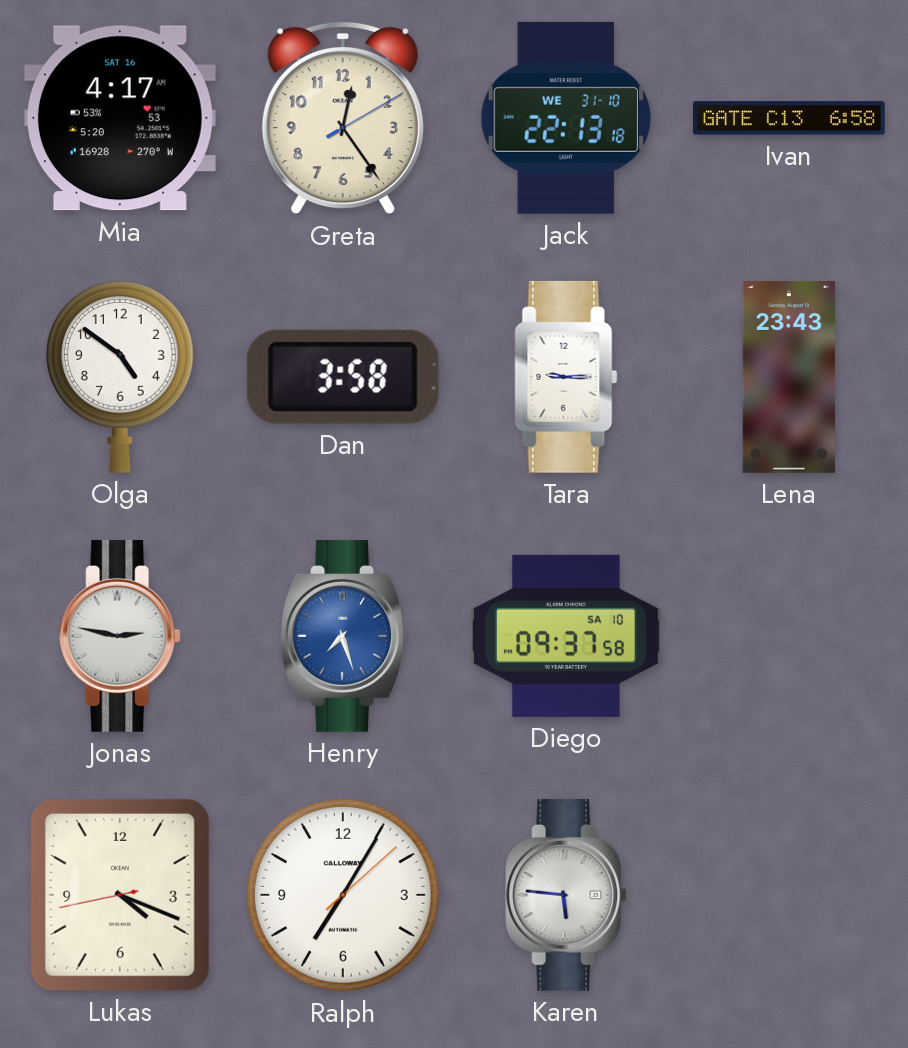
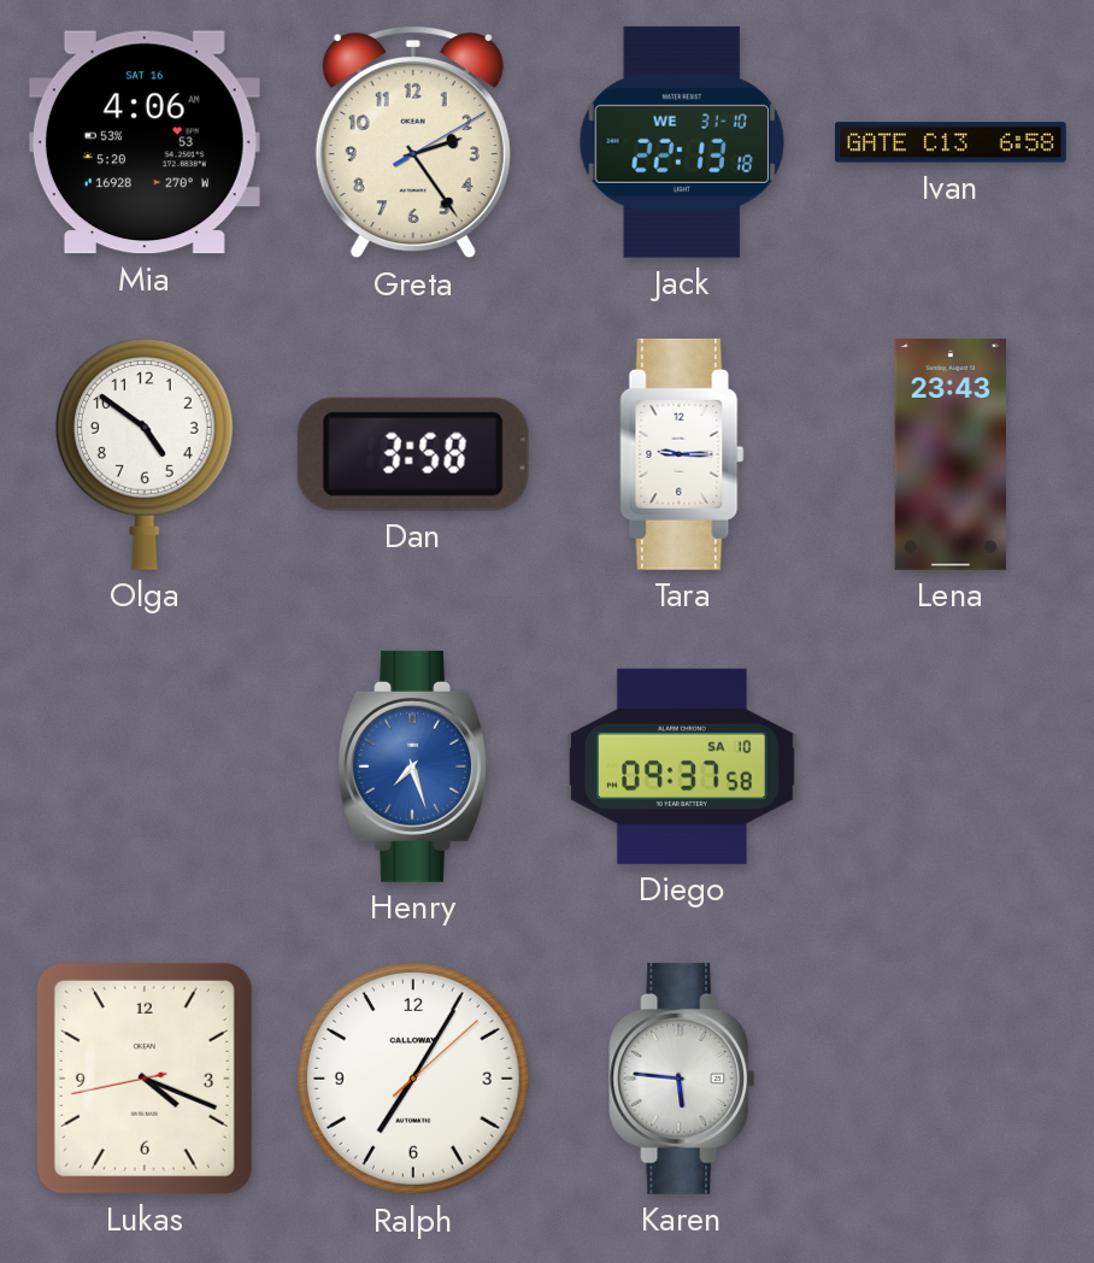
Mia: 4:17 -> 4:06
Greta: 12:24 -> 2:24
Jonas: 2:47 -> none
